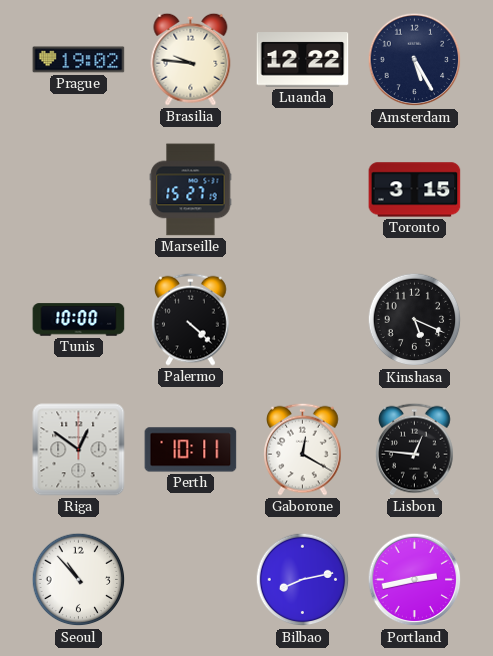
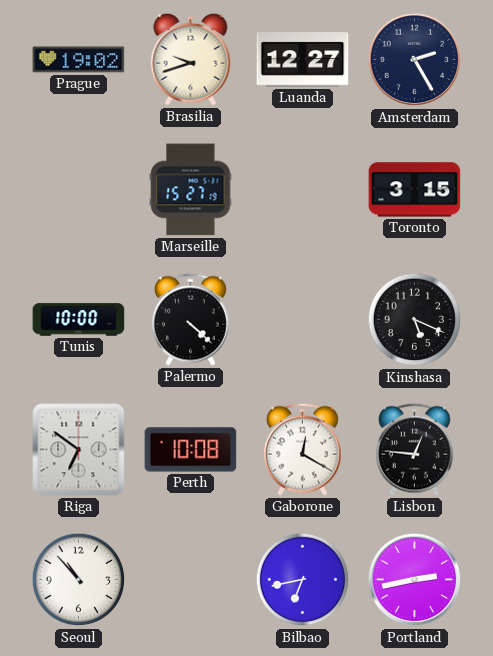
Brasilia: 9:46 -> 9:42
Luanda: 12:22 -> 12:27
Amsterdam: 5:25 -> 2:25
Riga: 12:51 -> 6:51
Perth: 10:11 -> 10:08
Bilbao: 8:13 -> 6:43
